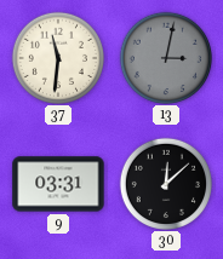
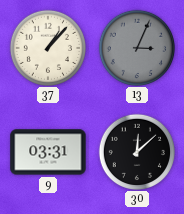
37: 11:31 -> 1:07
13: 3:02 -> 3:04
